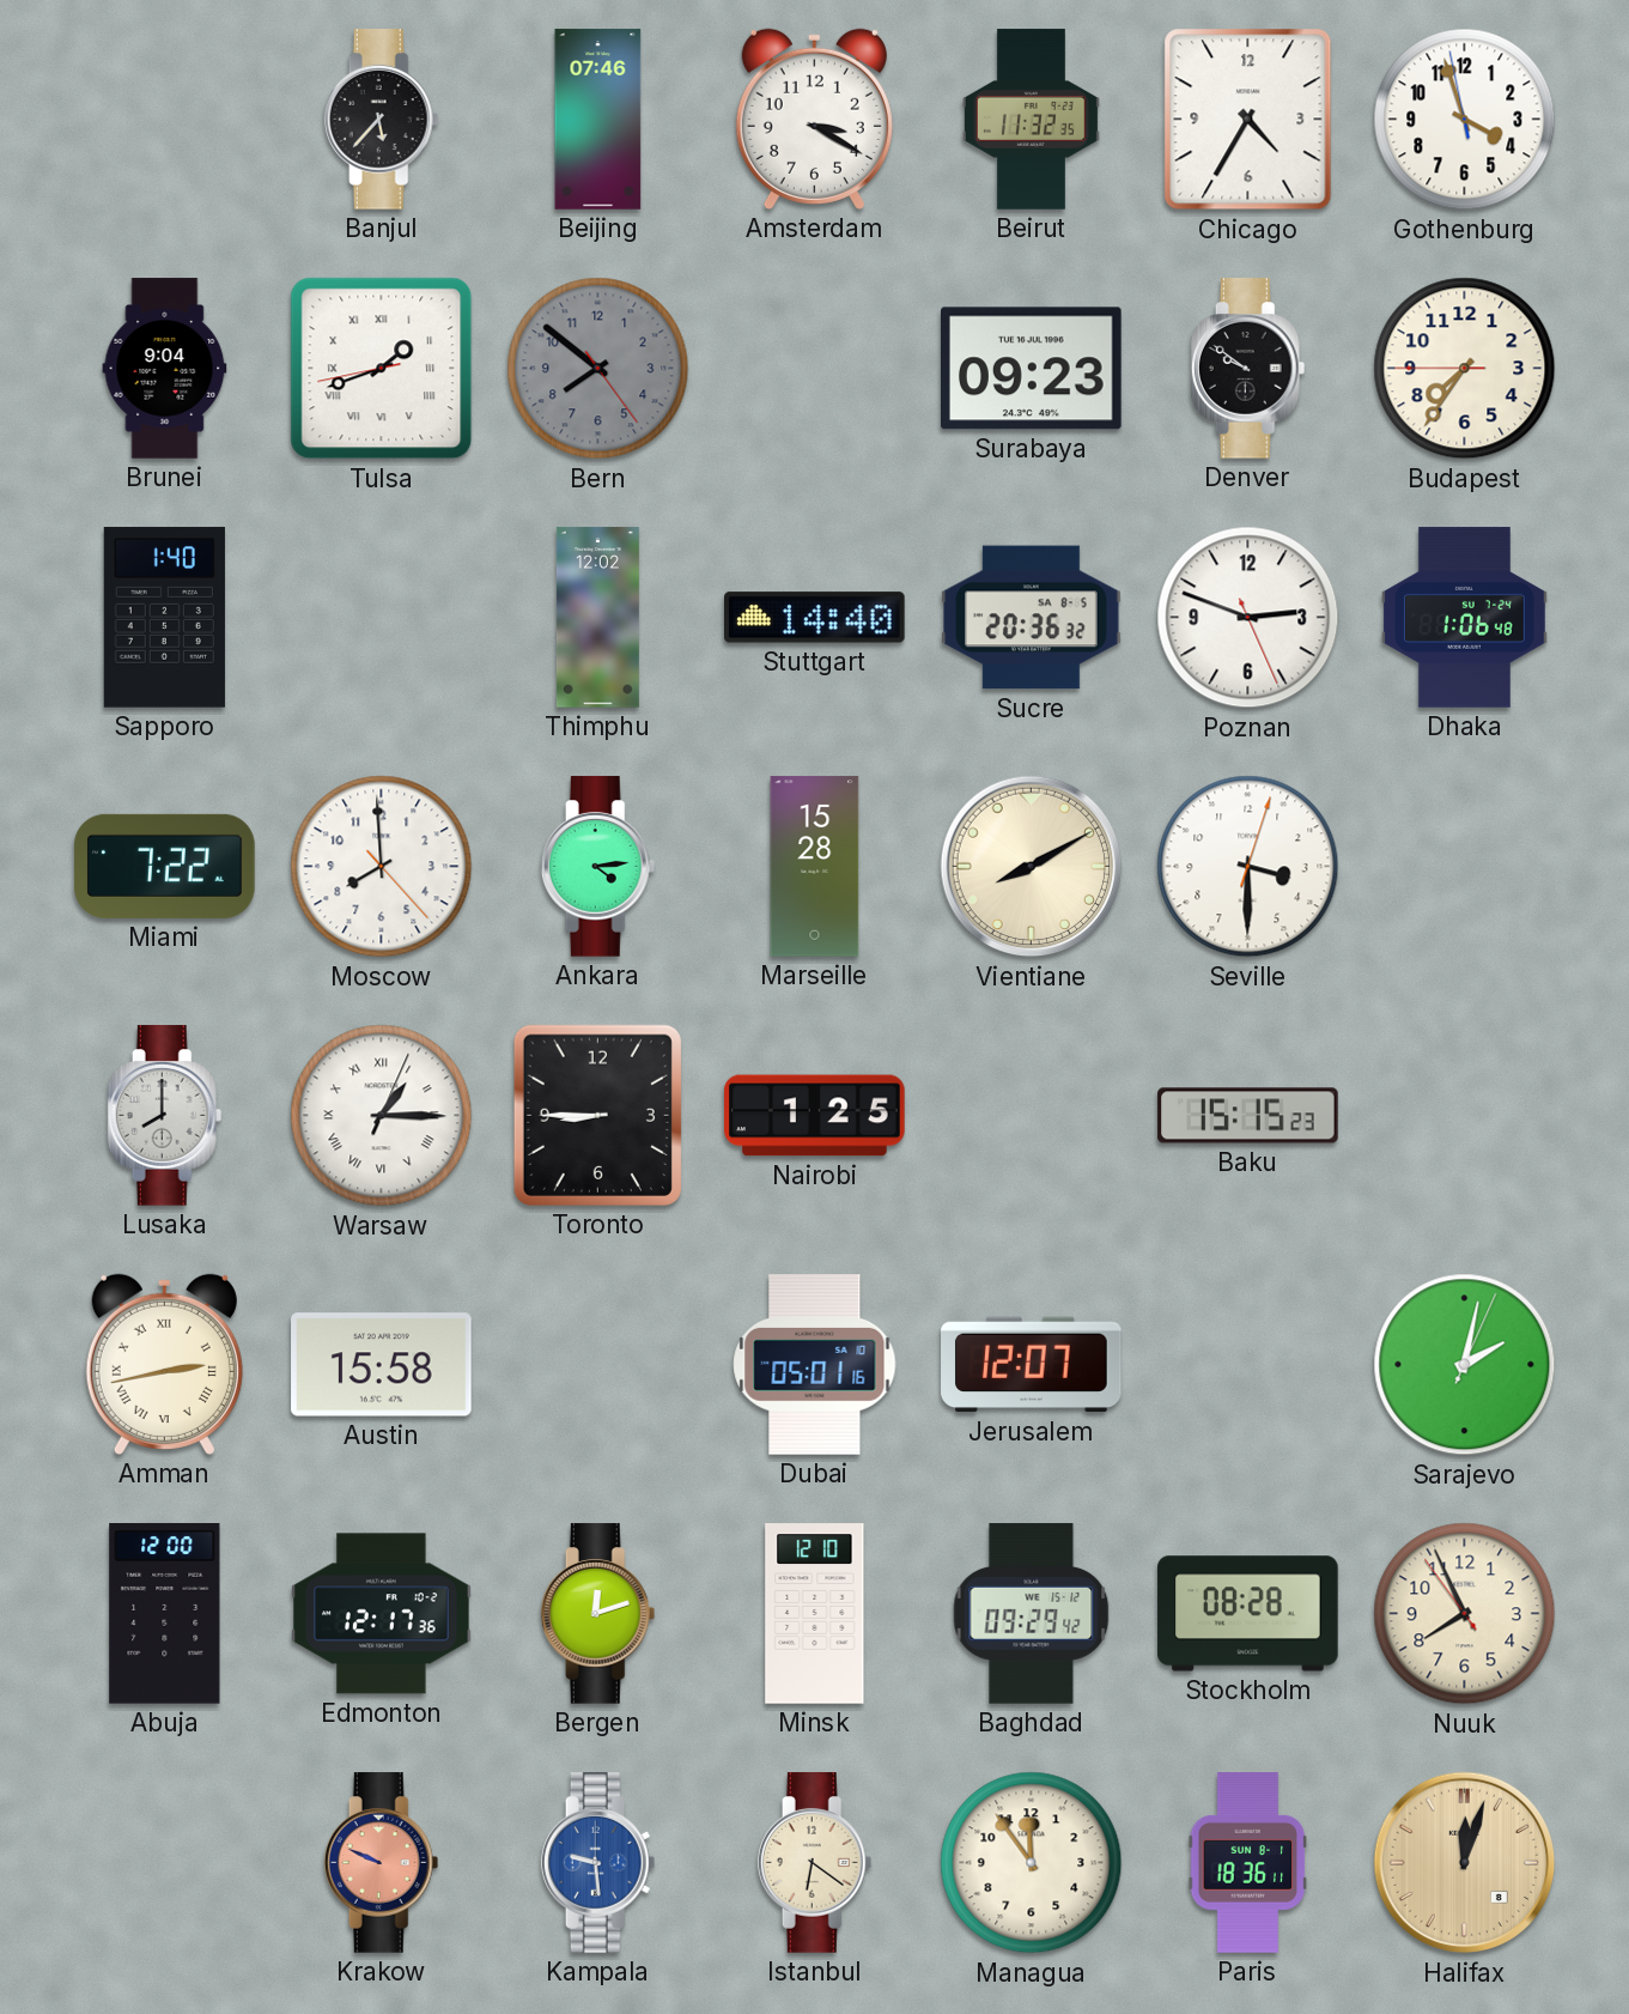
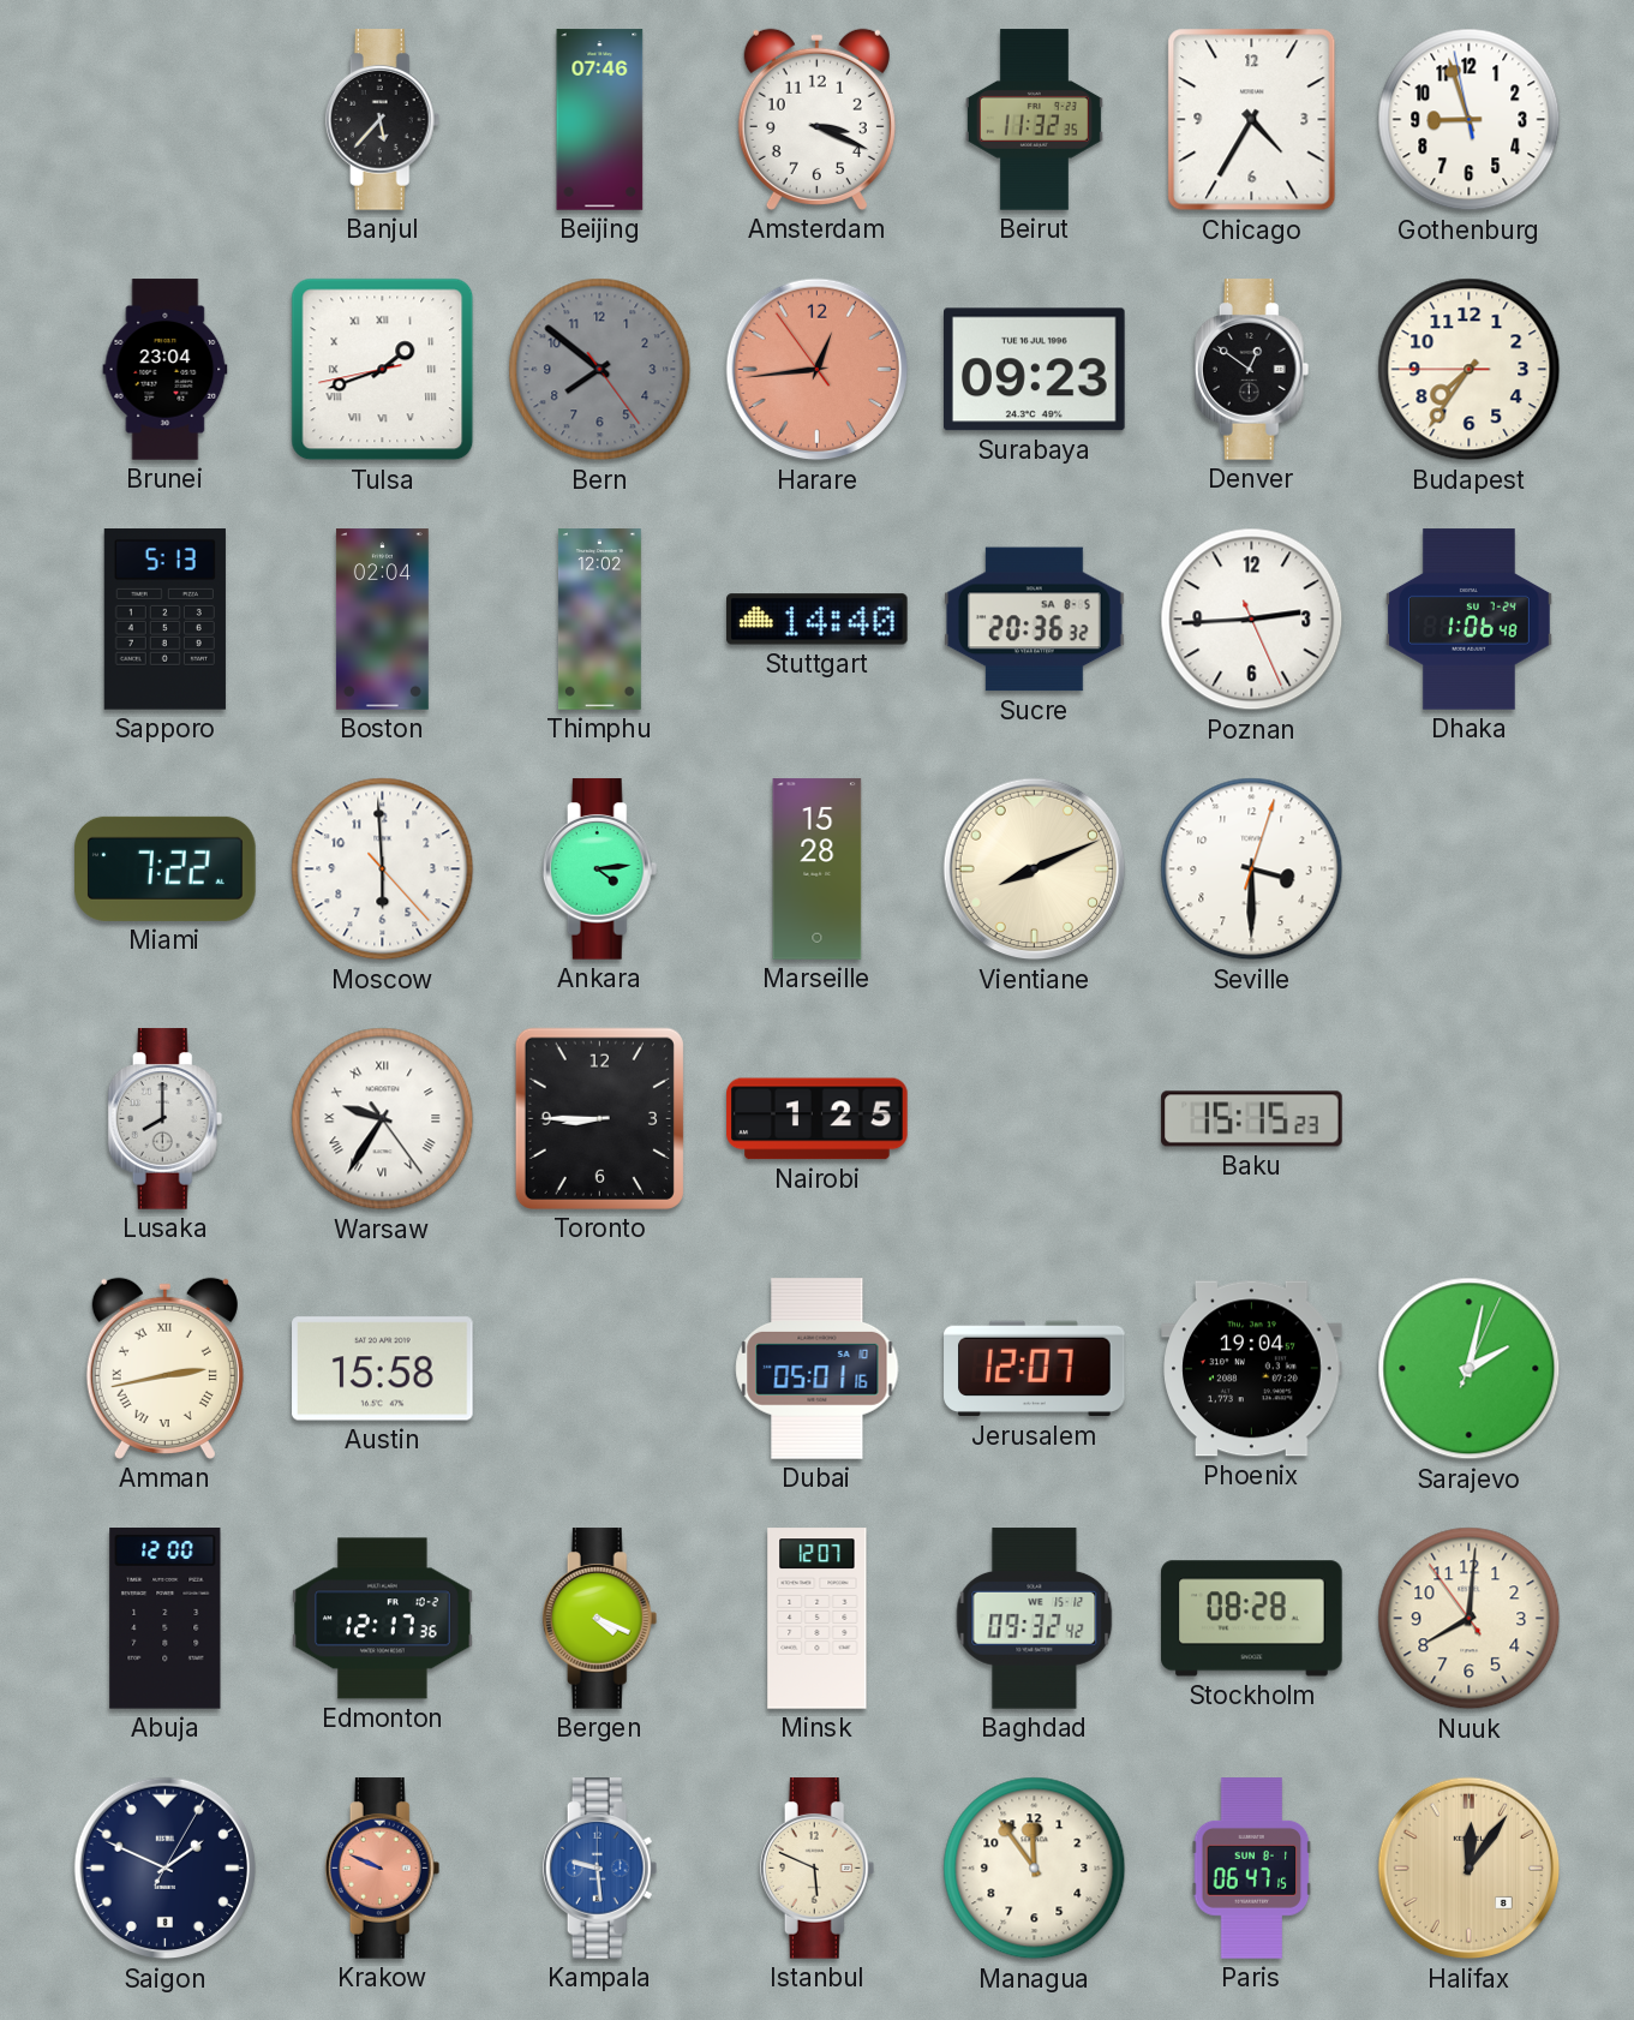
Amsterdam: 3:20 -> 3:19
Gothenburg: 3:56 -> 8:56
Brunei: 9:04 -> 23:04
Harare: none -> 12:43
Denver: 9:51 -> 12:51
Sapporo: 1:40 -> 5:13
Boston: none -> 02:04
Poznan: 2:48 -> 2:44
Moscow: 7:59 -> 5:59
Vientiane: 8:10 -> 8:11
Warsaw: 1:15 -> 9:35
Phoenix: none -> 19:04
Bergen: 12:12 -> 4:19
Minsk: 12:10 -> 12:07
Baghdad: 09:29 -> 09:32
Nuuk: 7:55 -> 8:00
Saigon: none -> 1:49
Istanbul: 6:21 -> 5:49
Paris: 18:36 -> 06:47
Halifax: 12:03 -> 12:06
